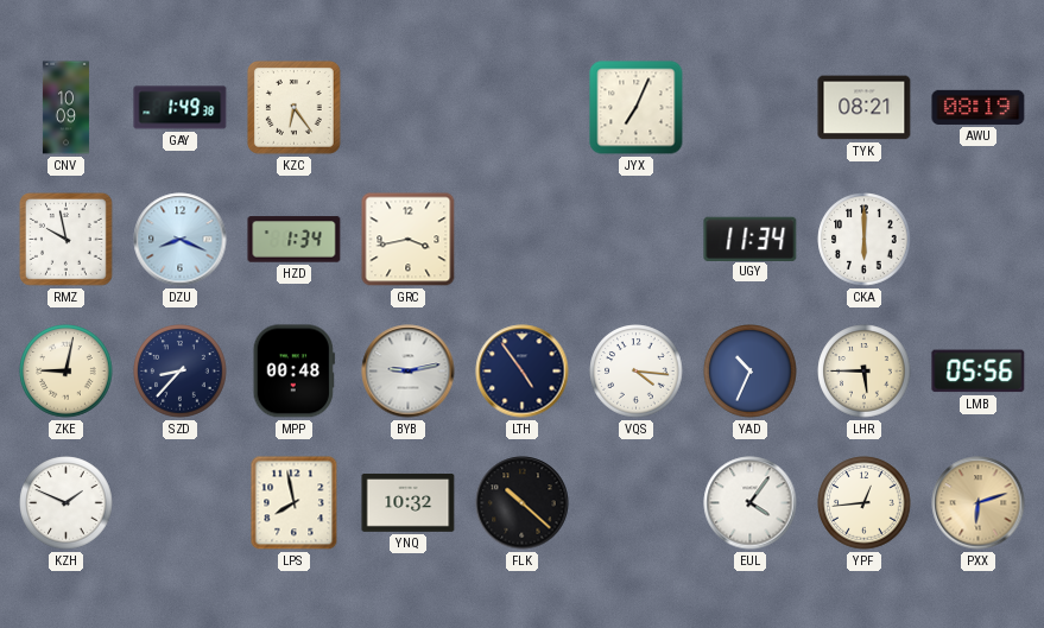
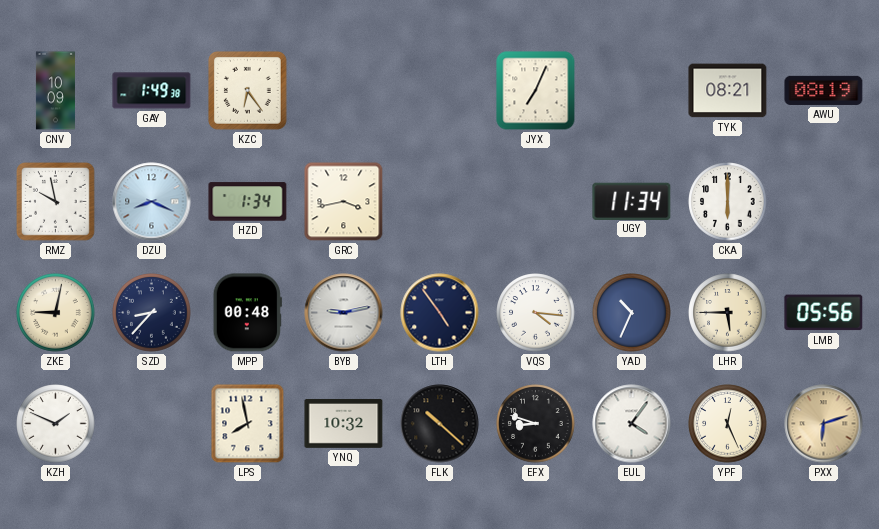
EFX: none -> 8:48
YPF: 12:44 -> 12:26
